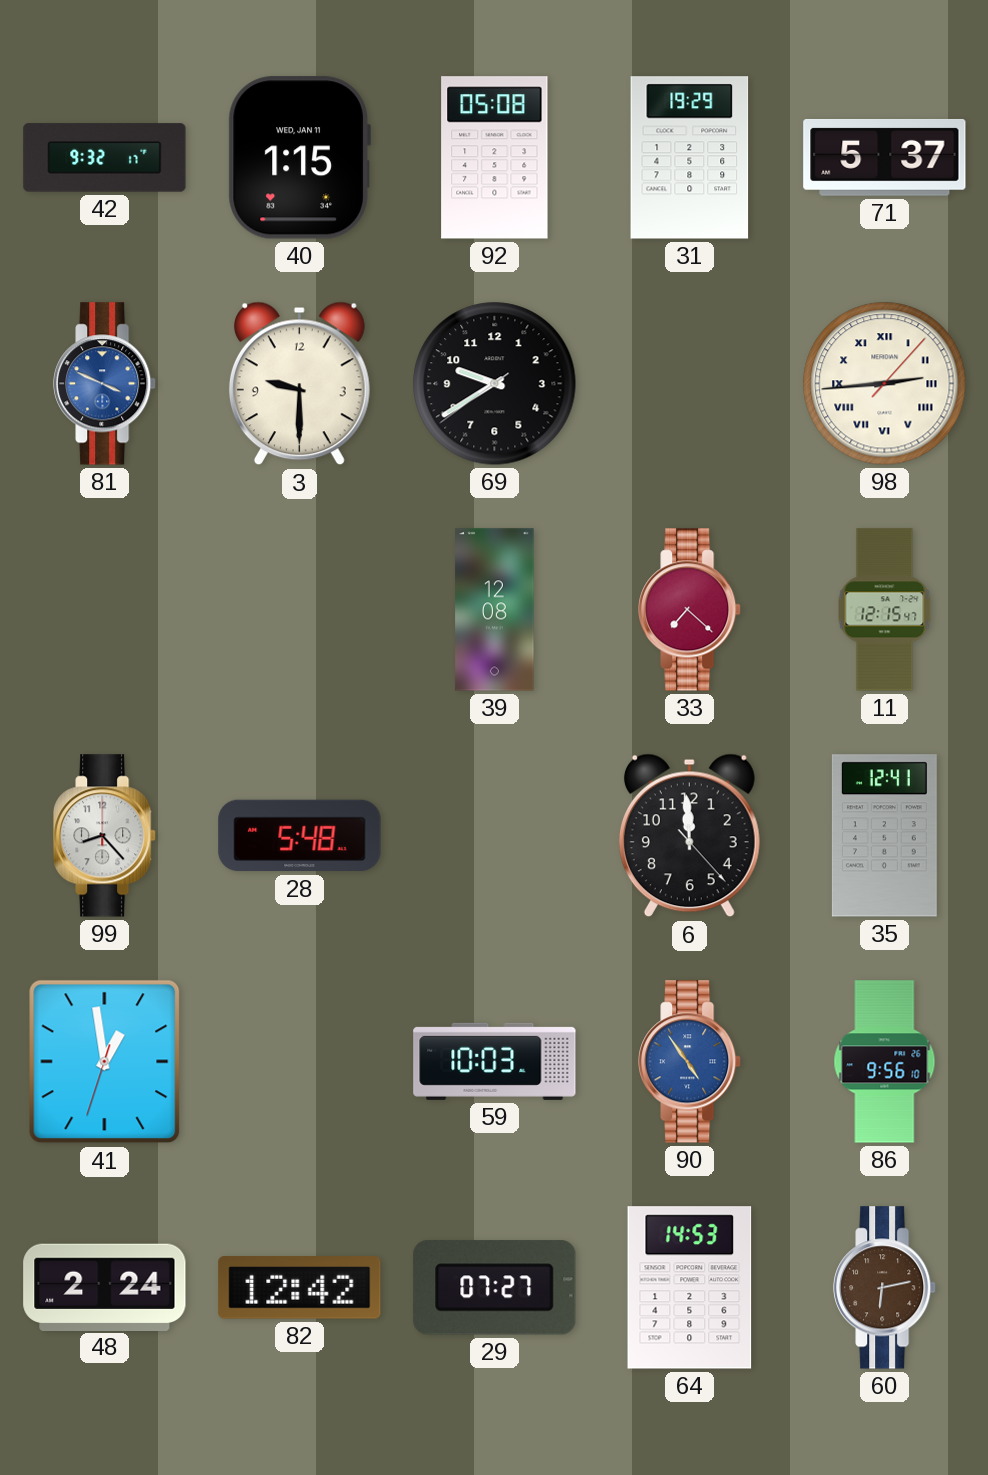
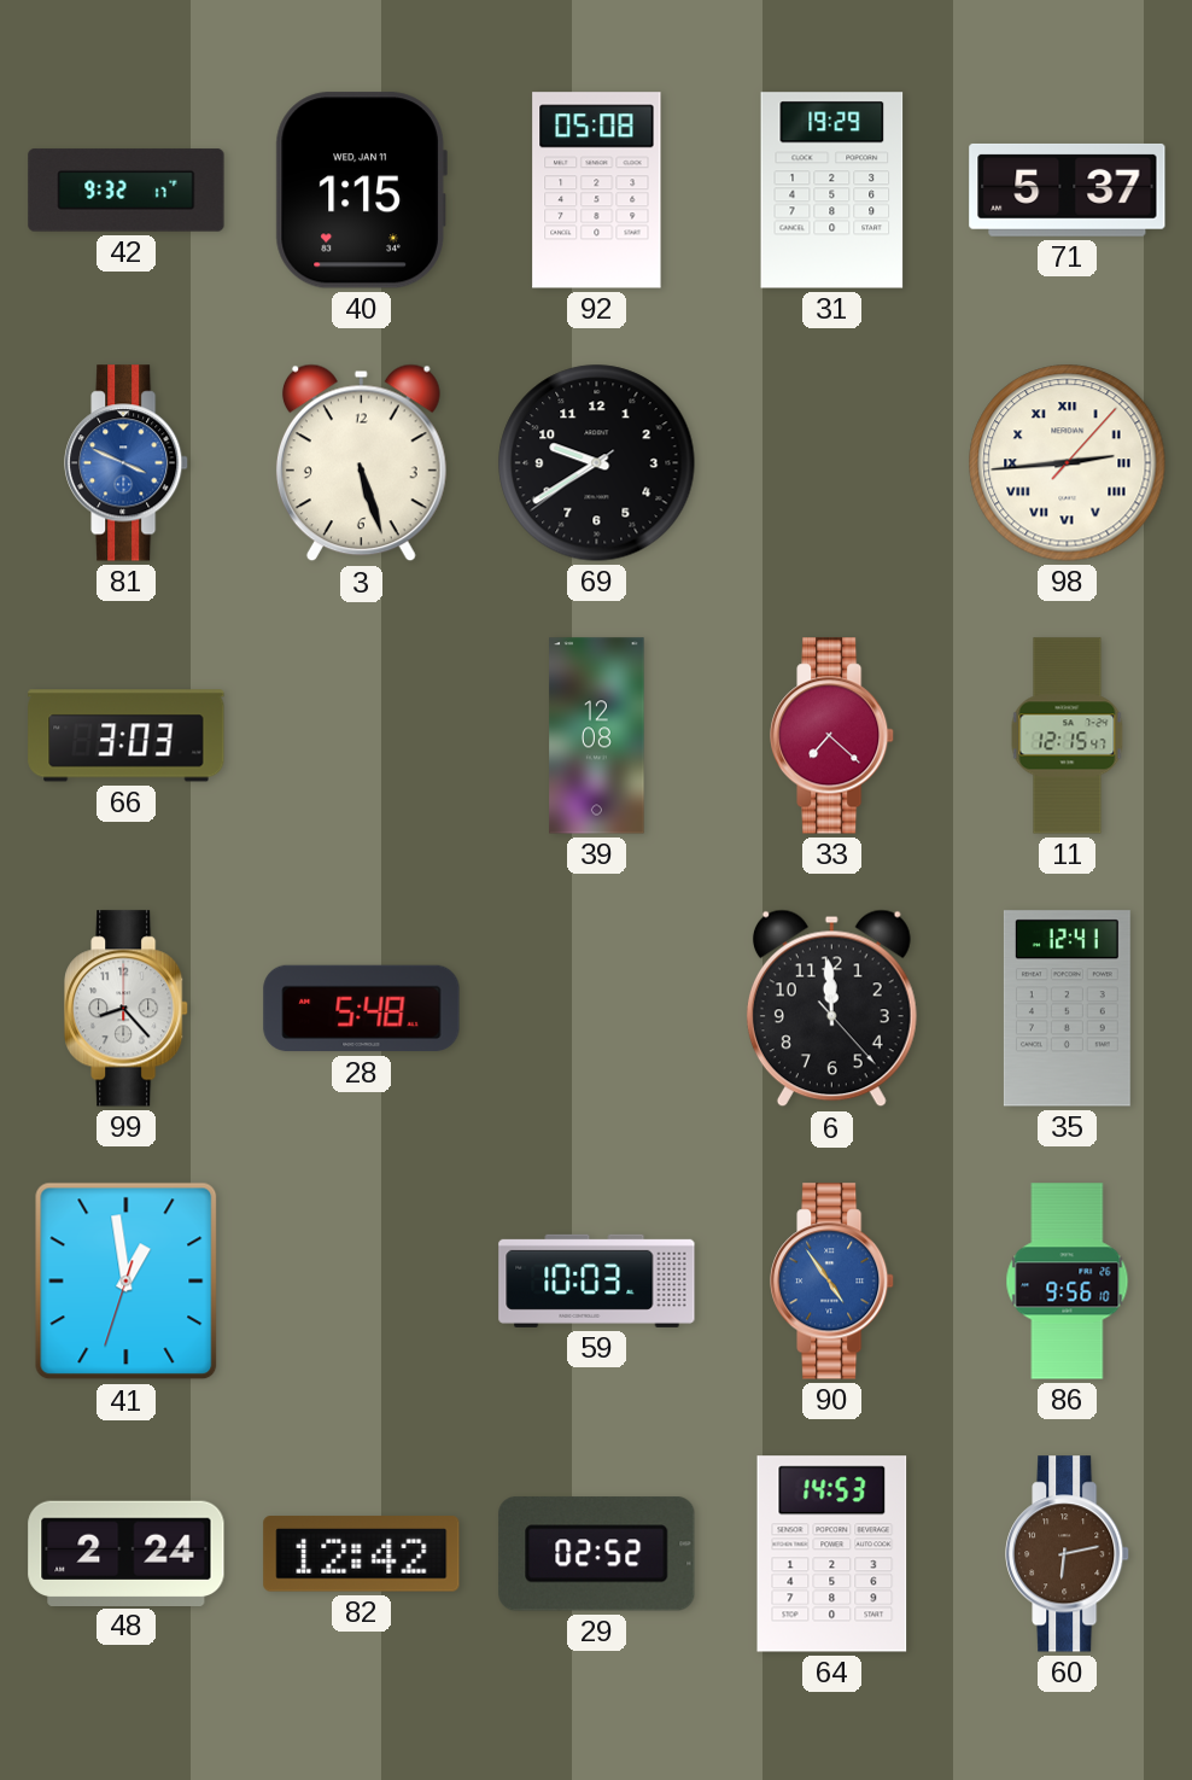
3: 9:30 -> 5:27
66: none -> 3:03
29: 07:27 -> 02:52
